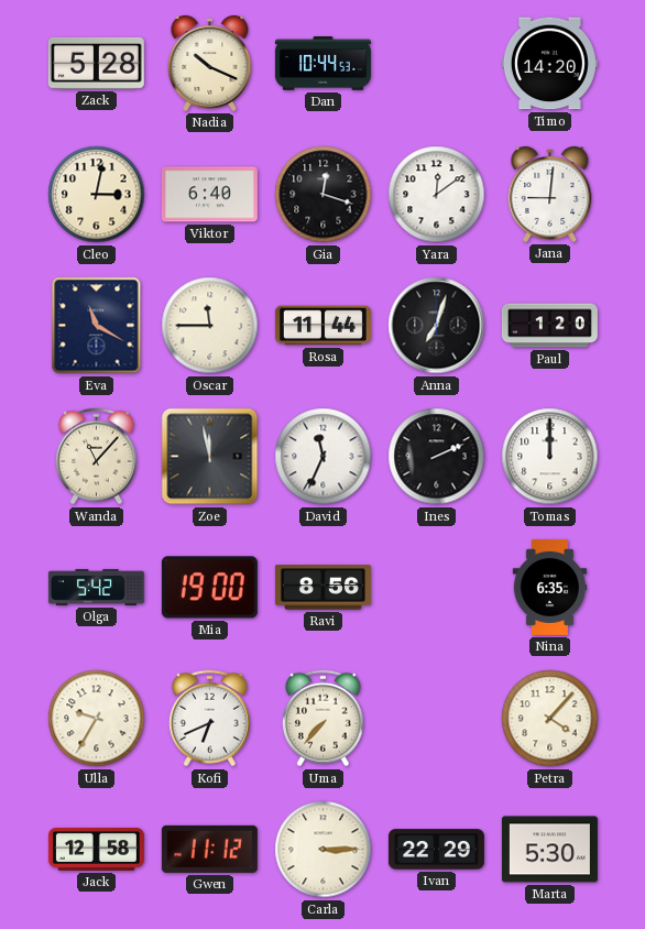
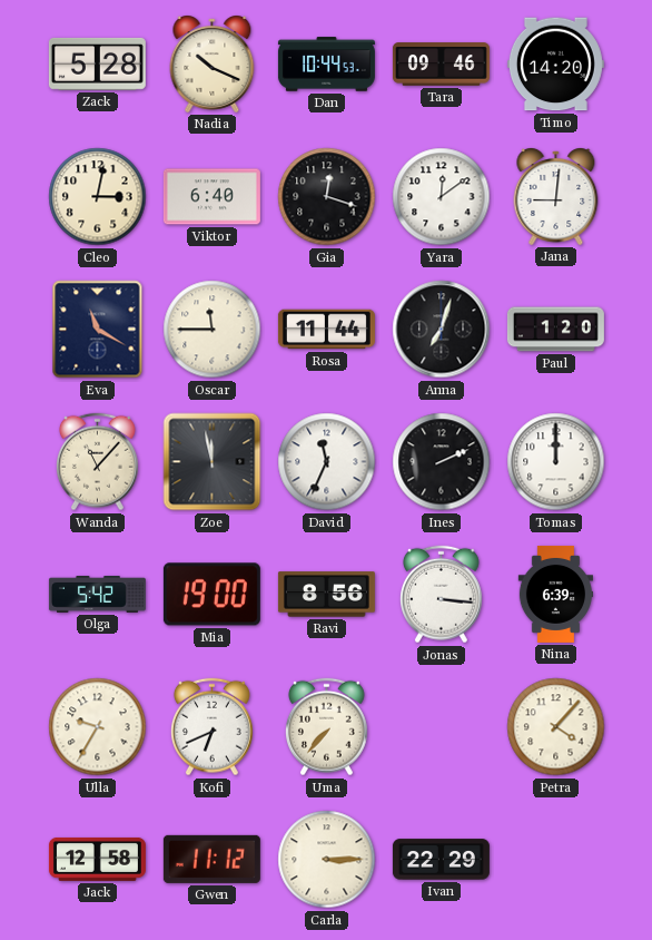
Tara: none -> 09:46
Jonas: none -> 3:16
Nina: 6:35 -> 6:39
Marta: 5:30 -> none
